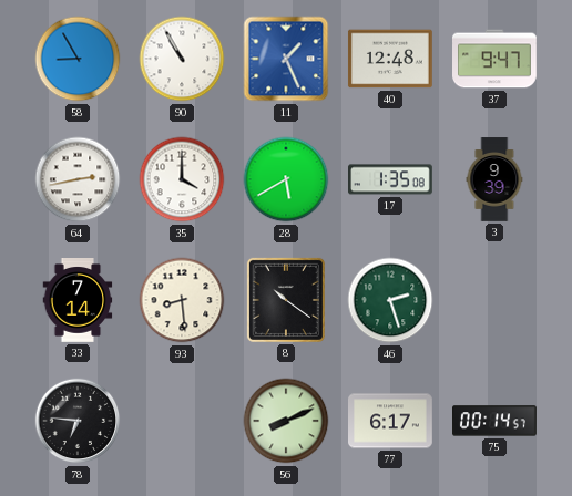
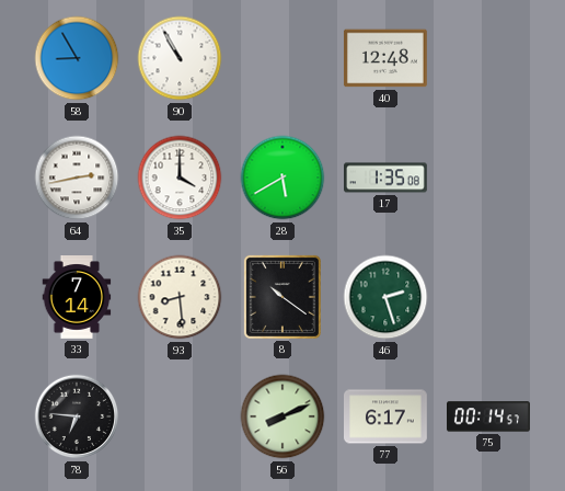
11: 1:26 -> none
37: 9:47 -> none
3: 9:39 -> none
